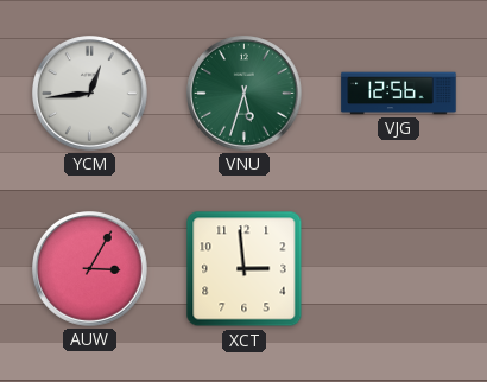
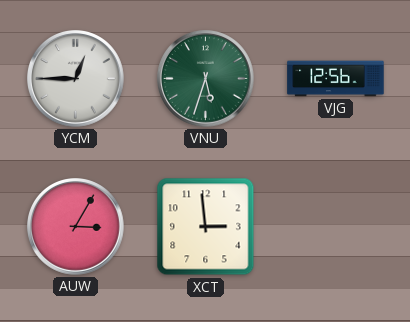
YCM: 12:44 -> 12:45
